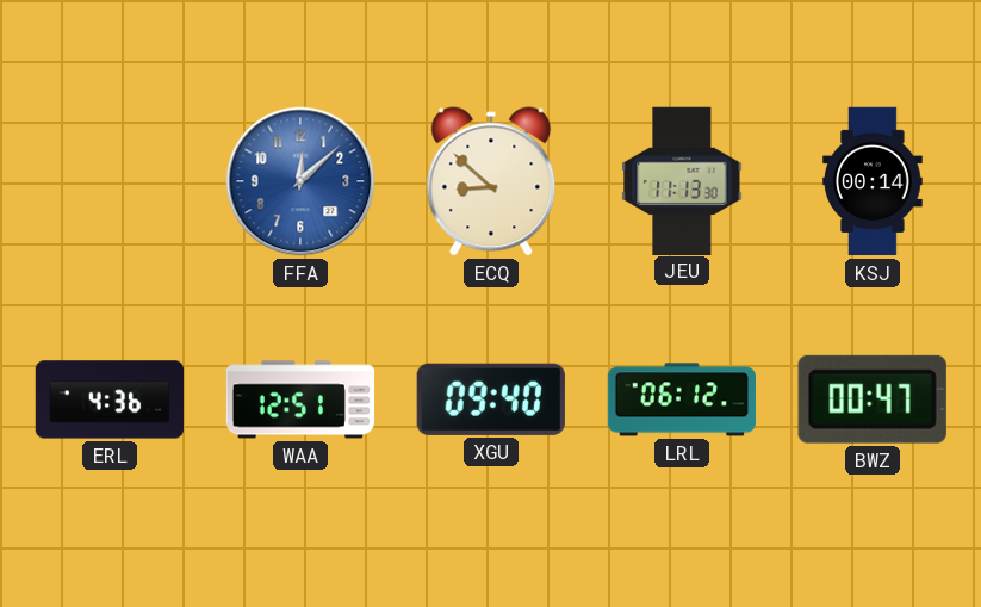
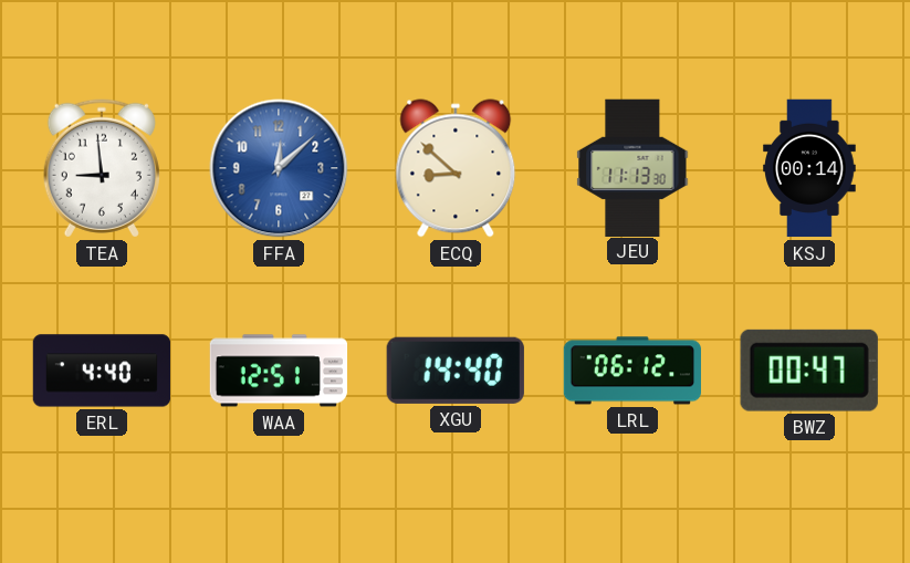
TEA: none -> 8:59
ERL: 4:36 -> 4:40
XGU: 09:40 -> 14:40
